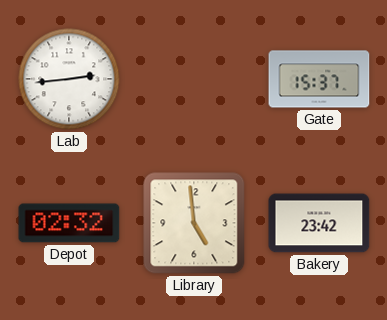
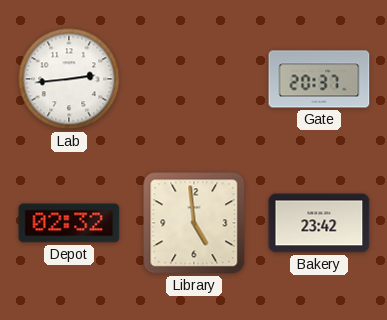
Gate: 15:37 -> 20:37
